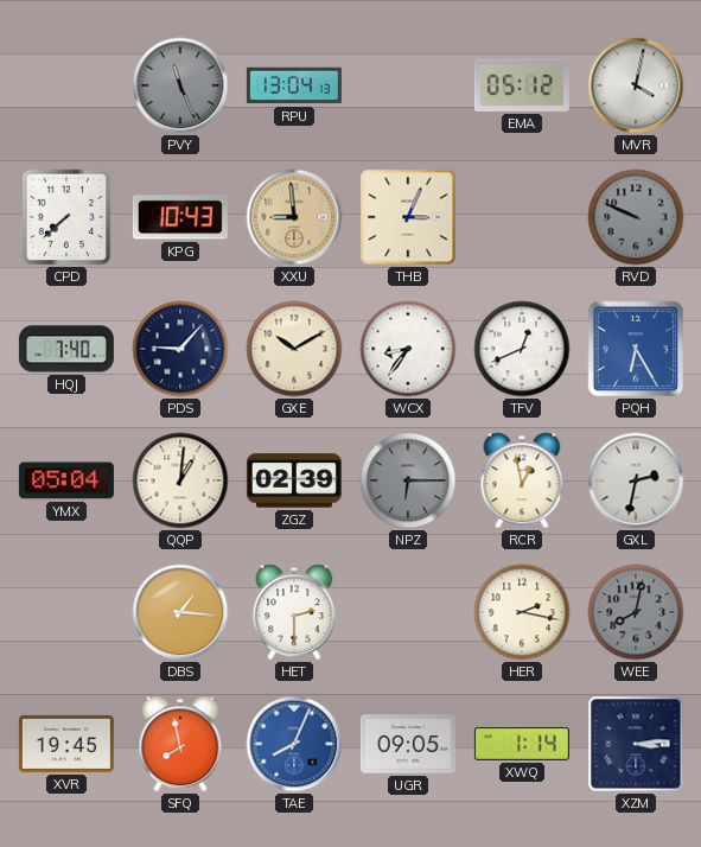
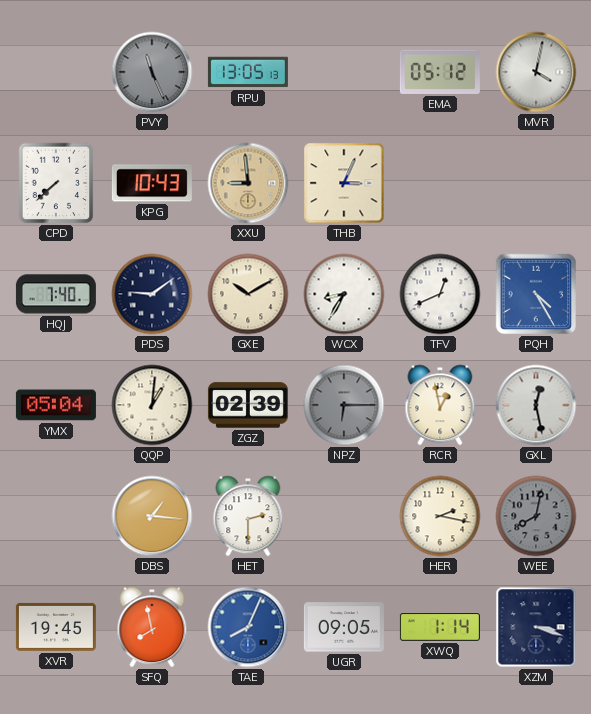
RPU: 13:04 -> 13:05
RVD: 9:49 -> none
PDS: 9:07 -> 9:09
WCX: 8:36 -> 8:35
PQH: 6:25 -> 4:25
GXL: 2:32 -> 12:28
XZM: 3:14 -> 3:18
